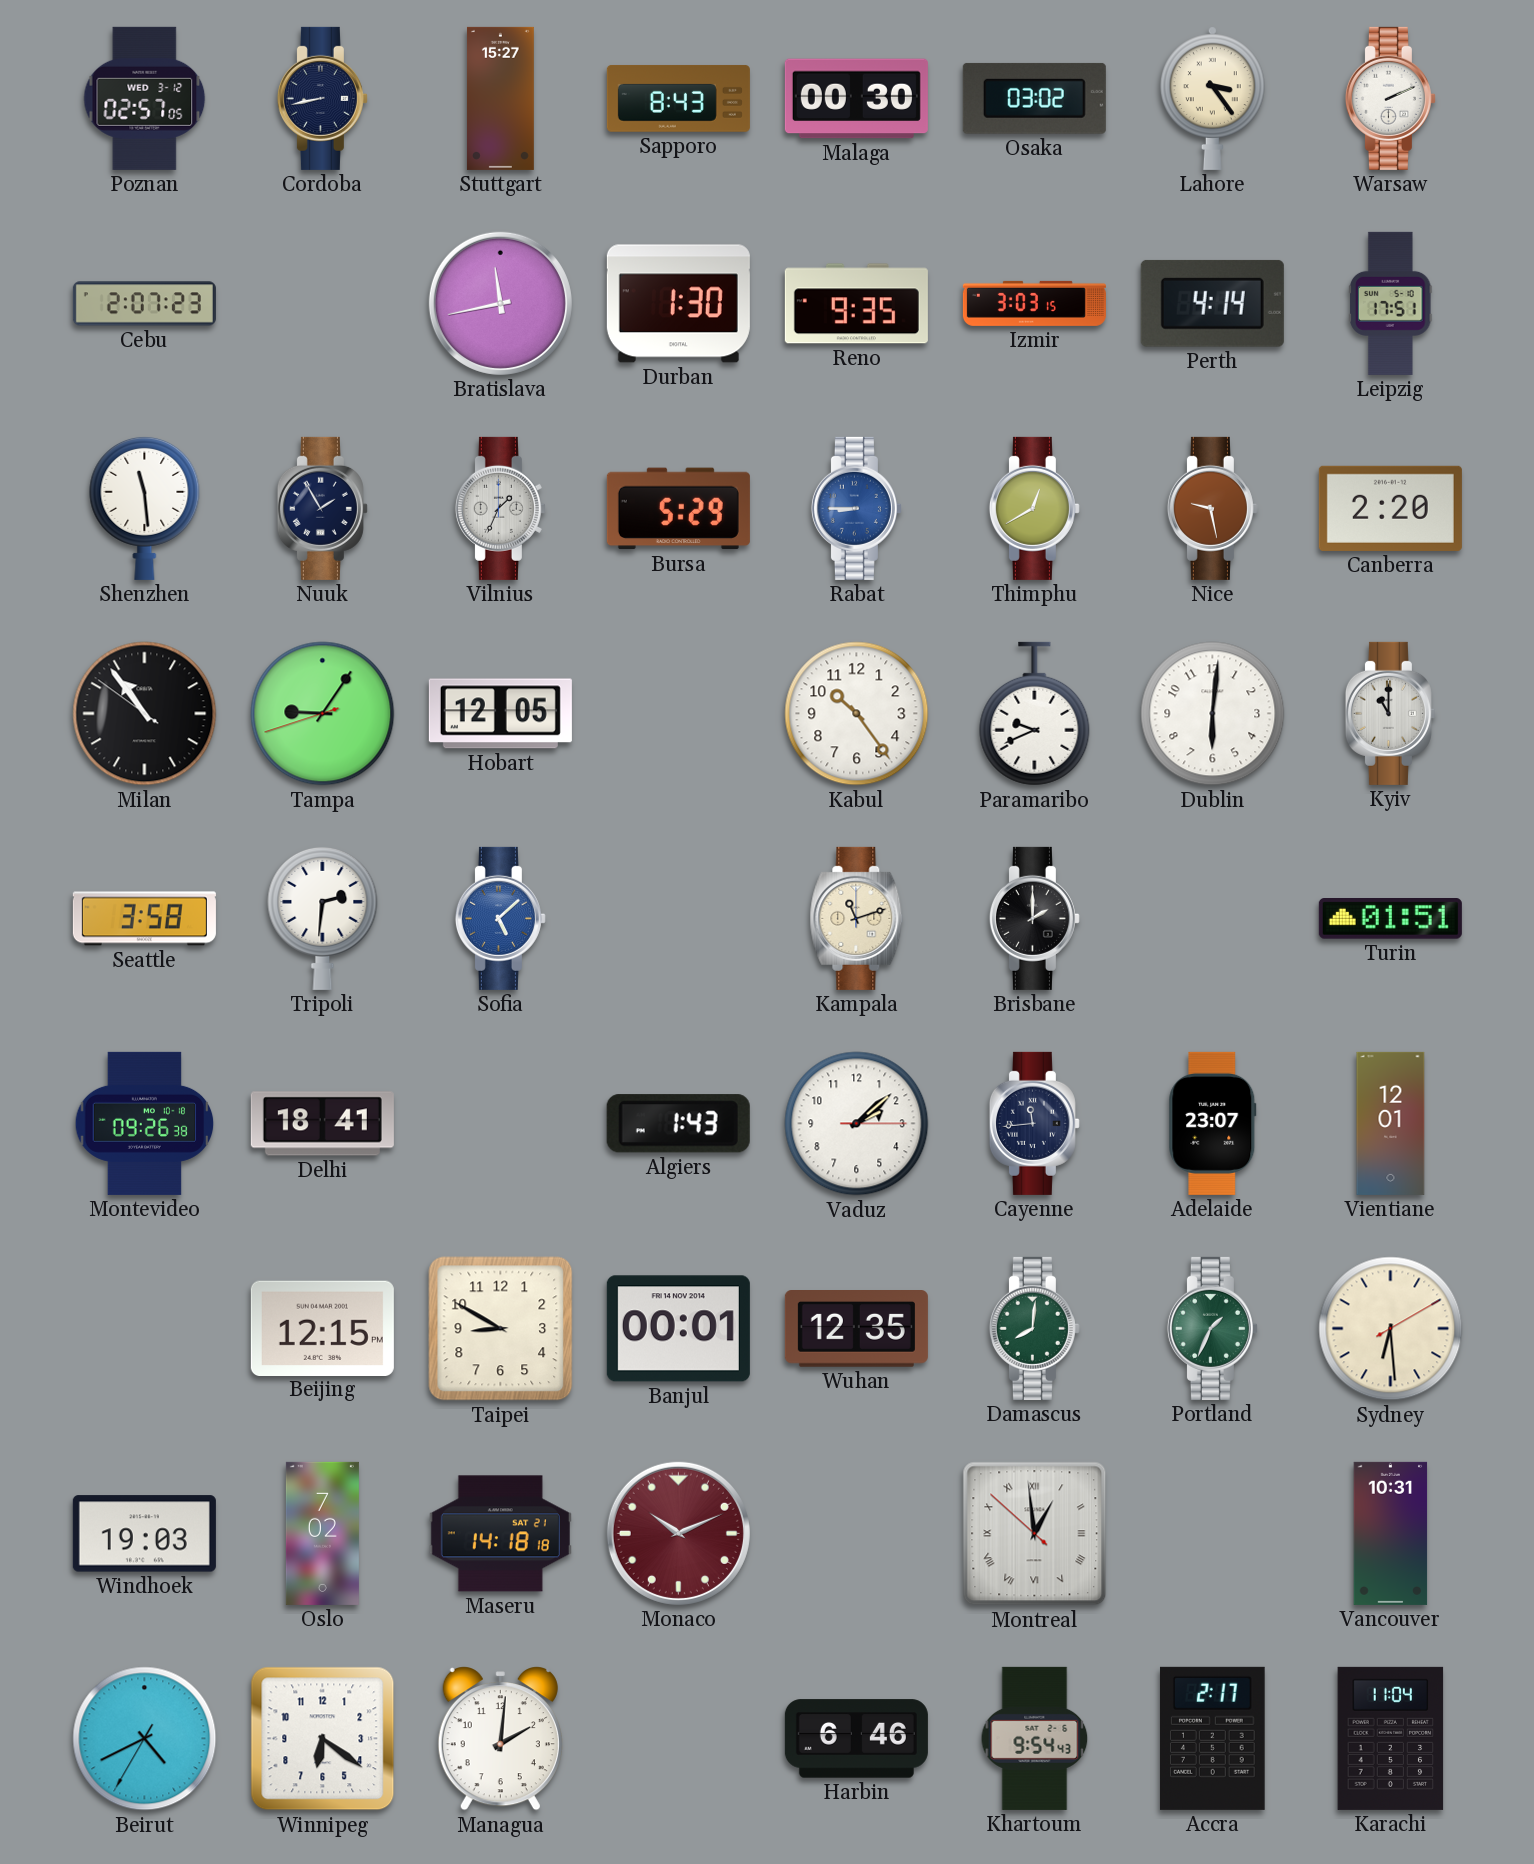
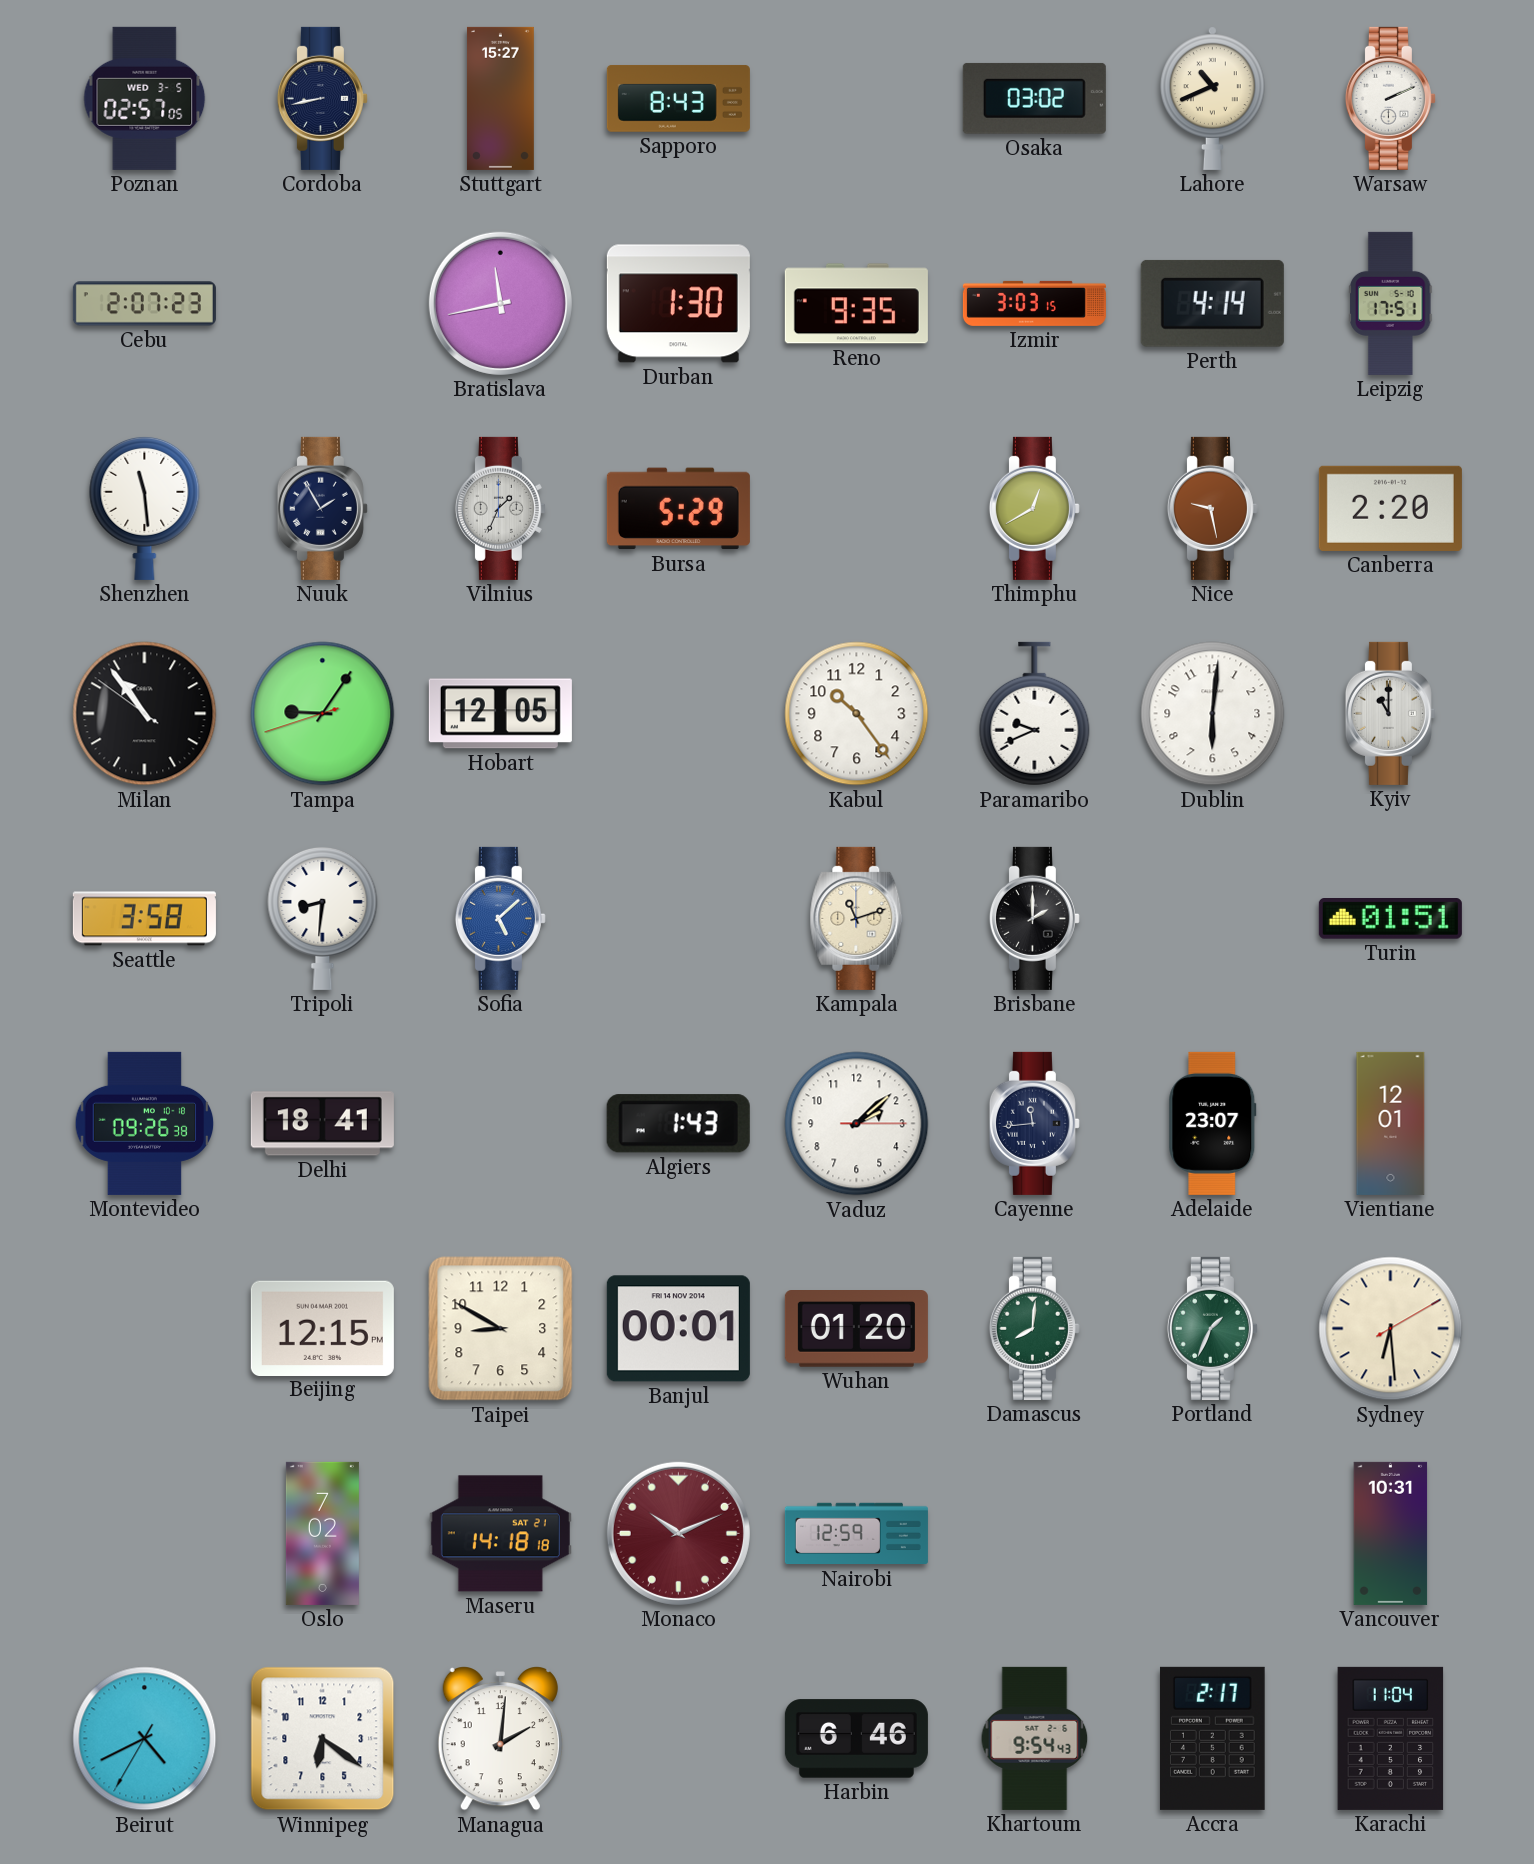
Poznan date: WED 3-12 -> WED 3-5
Malaga: 00:30 -> none
Lahore: 3:24 -> 10:41
Rabat: 8:45 -> none
Tripoli: 2:31 -> 8:31
Wuhan: 12:35 -> 01:20
Windhoek: 19:03 -> none
Nairobi: none -> 12:59
Montreal: 12:58 -> none
